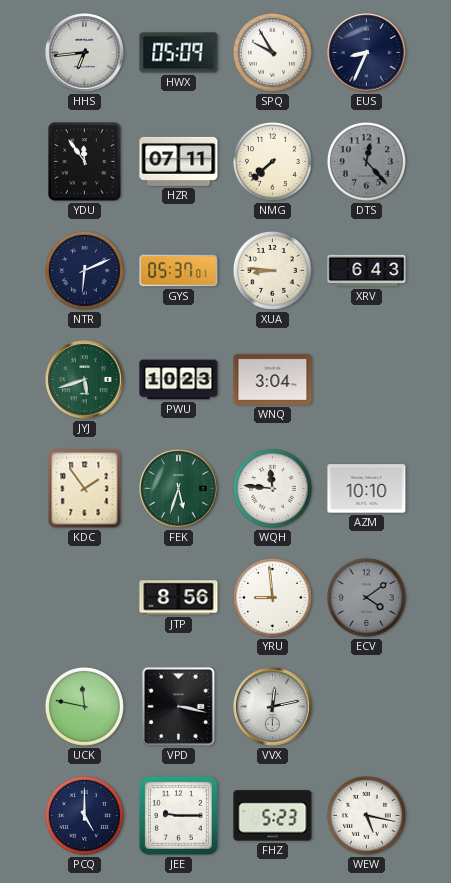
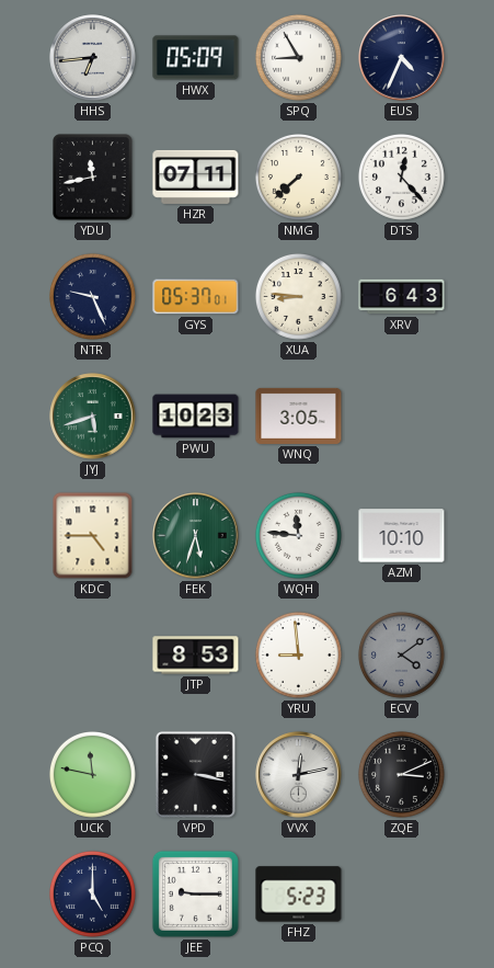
SPQ: 9:55 -> 8:55
EUS: 8:34 -> 4:34
YDU: 11:54 -> 11:43
DTS dial: grey -> white
NTR: 6:11 -> 9:26
WNQ: 3:04 -> 3:05
KDC: 1:54 -> 4:45
JTP: 8:56 -> 8:53
ZQE: none -> 3:11
WEW: 5:17 -> none
